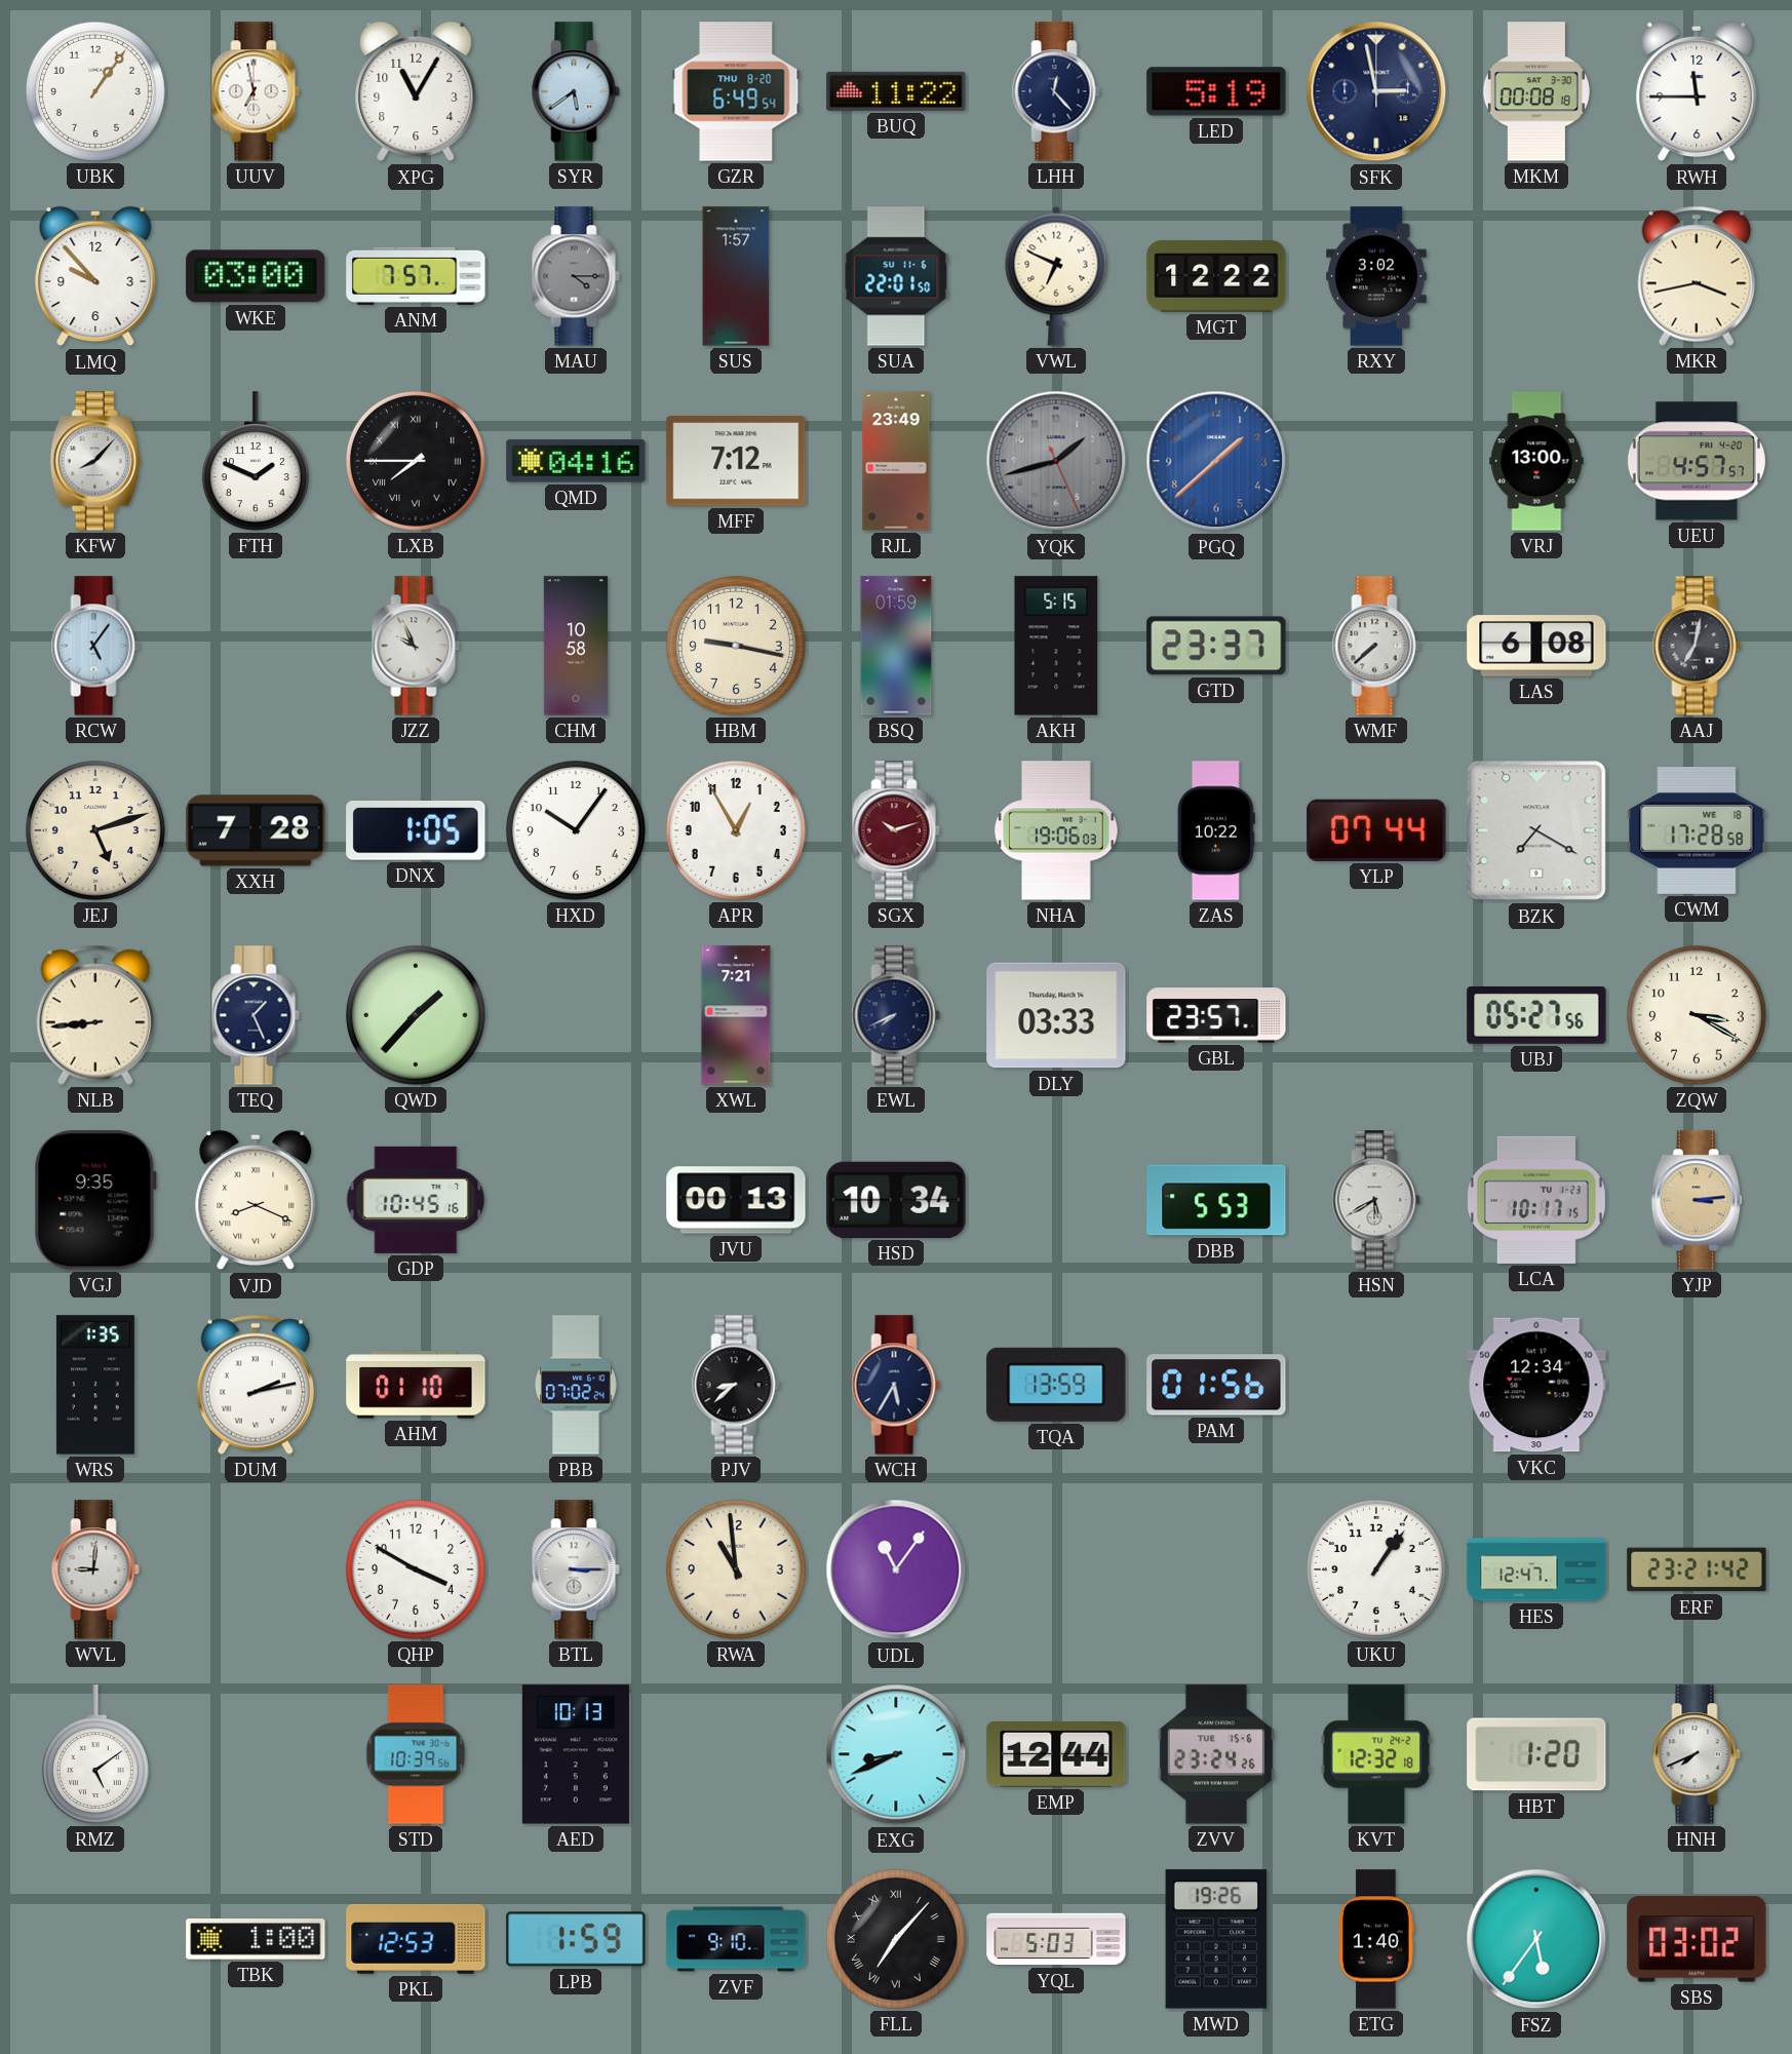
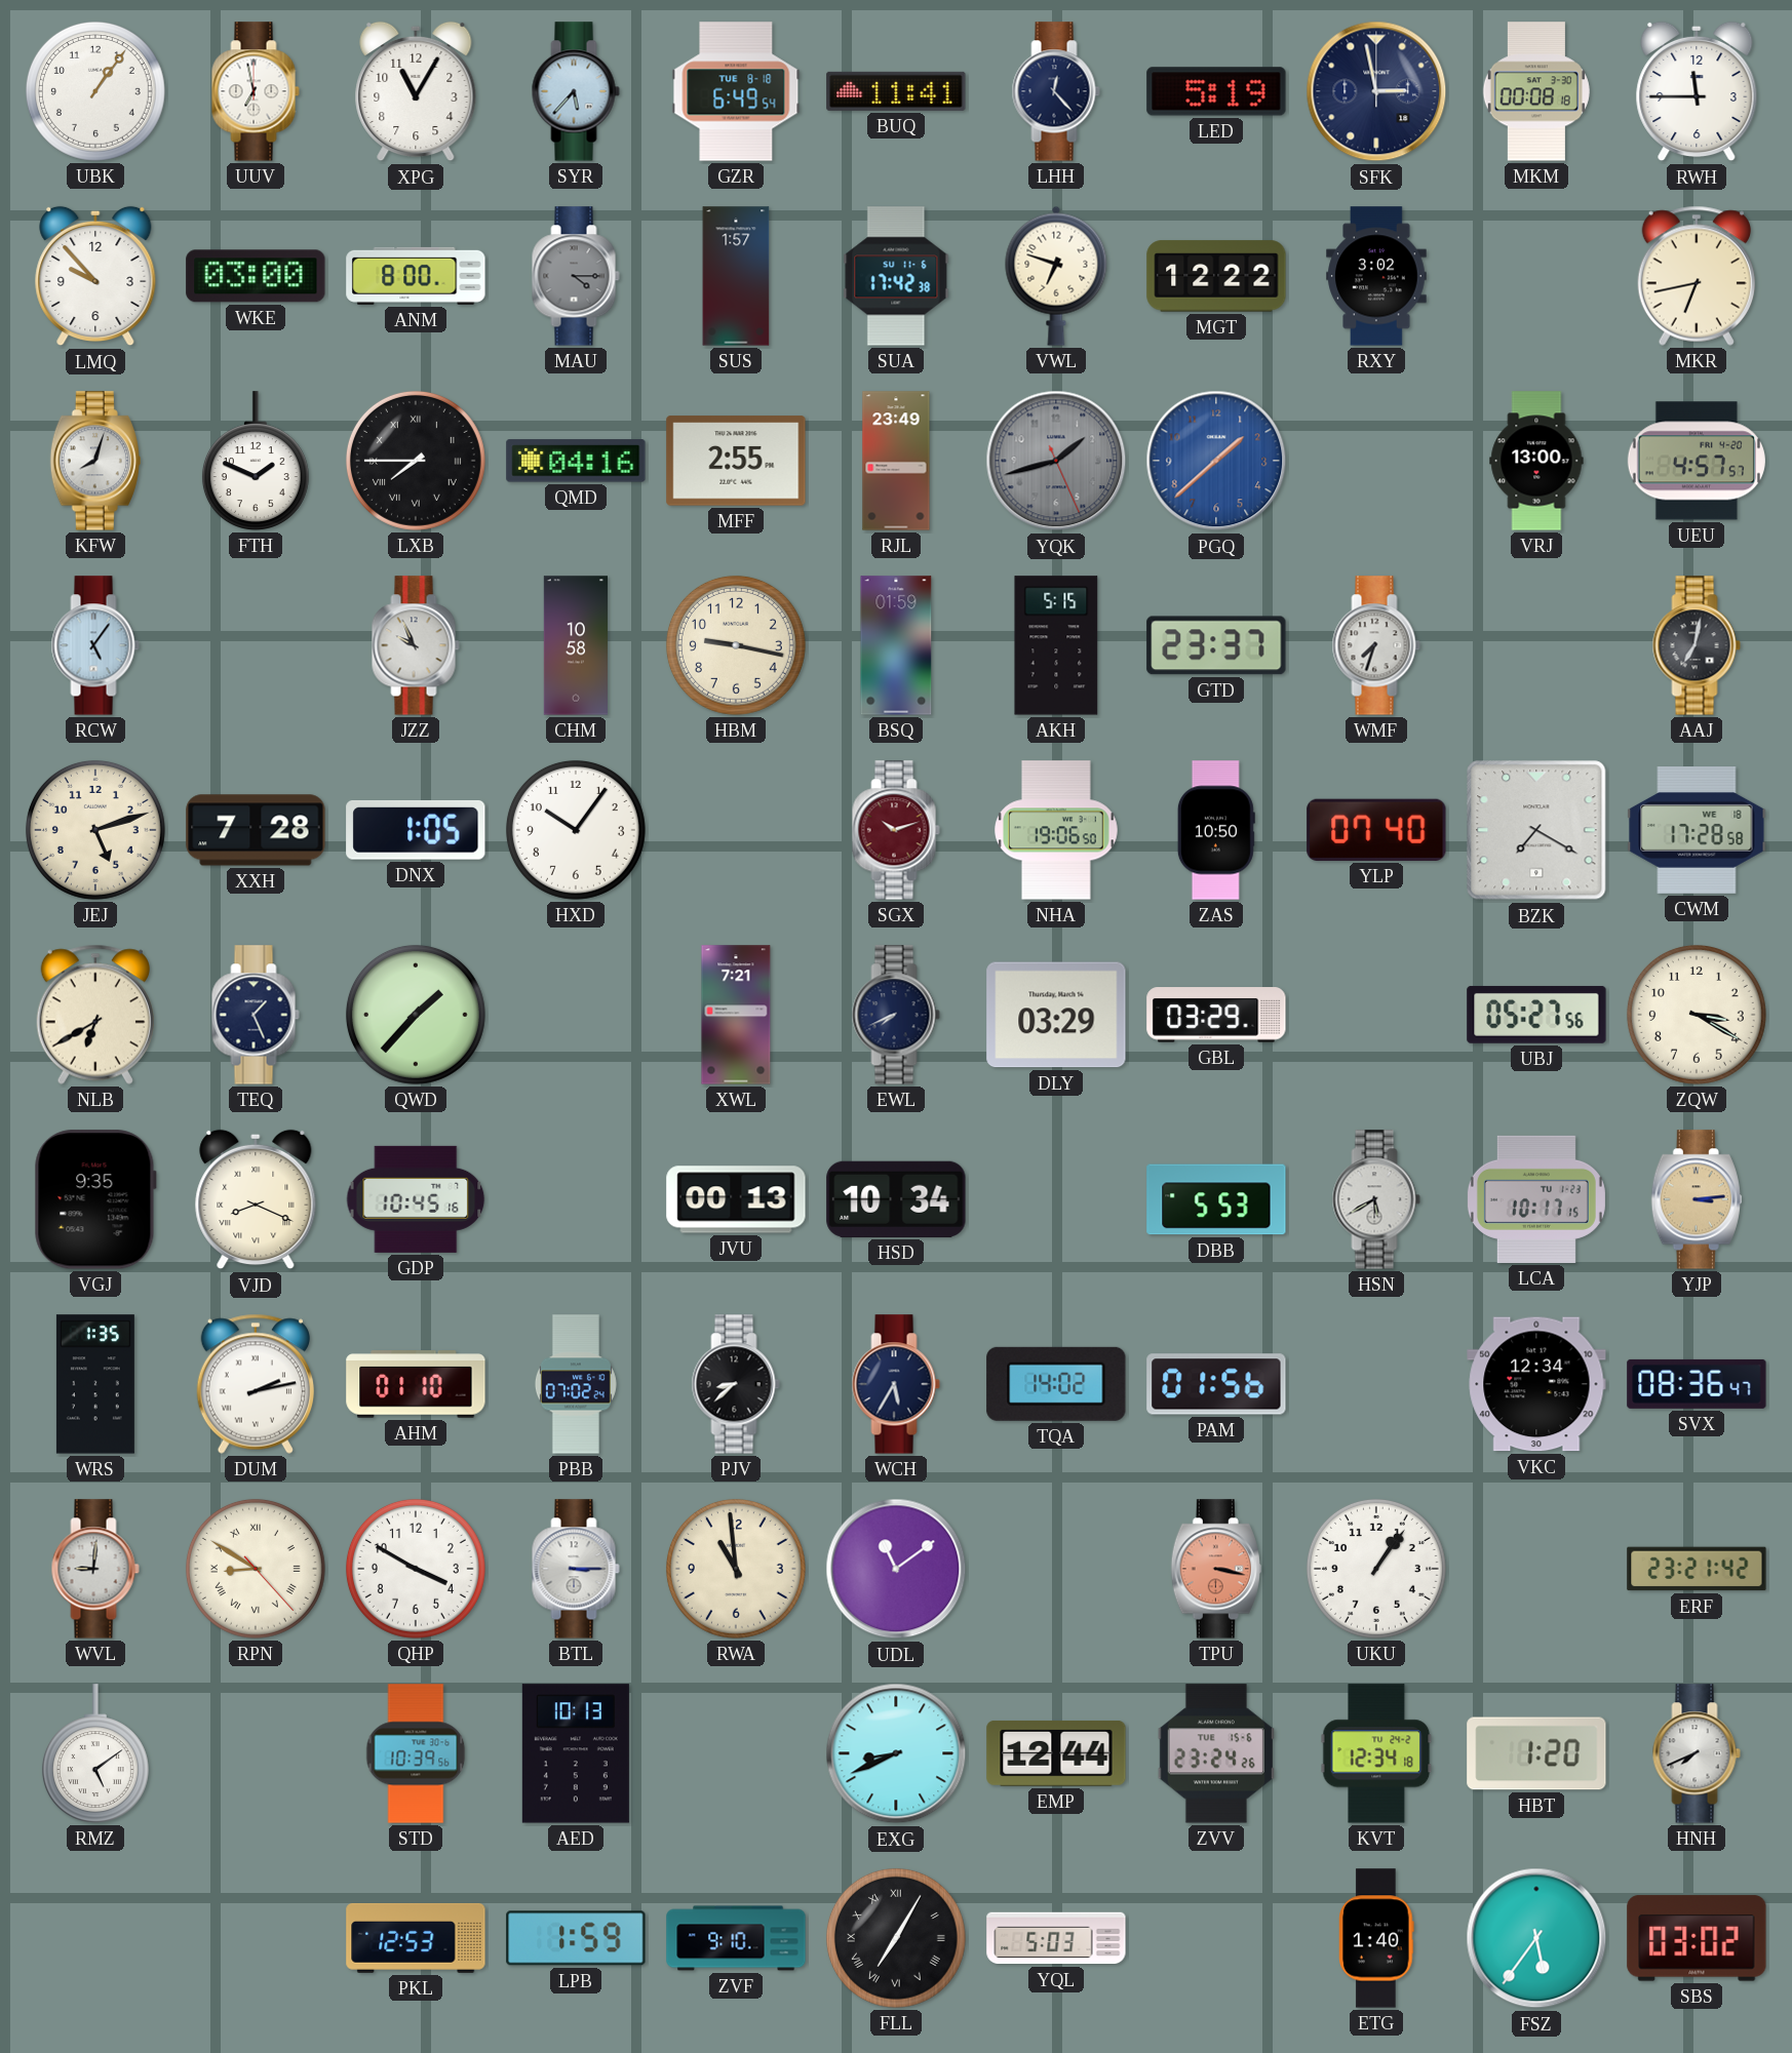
SYR: 5:39 -> 5:37
GZR date: THU 8-20 -> TUE 8-18
BUQ: 11:22 -> 11:41
ANM: 7:57 -> 8:00
SUA: 22:01 -> 17:42
VWL: 6:49 -> 6:48
MKR: 3:43 -> 6:43
KFW: 8:07 -> 8:03
MFF: 7:12 -> 2:55
WMF: 7:38 -> 7:33
LAS: 6:08 -> none
APR: 12:55 -> none
NHA: 19:06:03 -> 19:06:50
ZAS: 10:22 -> 10:50
YLP: 07:44 -> 07:40
NLB: 8:44 -> 6:40
DLY: 03:33 -> 03:29
GBL: 23:57 -> 03:29
TQA: 13:59 -> 14:02
SVX: none -> 08:36
RPN: none -> 8:50
UDL: 11:06 -> 11:09
TPU: none -> 3:17
HES: 12:47 -> none
KVT: 12:32 -> 12:34
TBK: 1:00 -> none
FLL: 7:07 -> 7:05
MWD: 19:26 -> none
